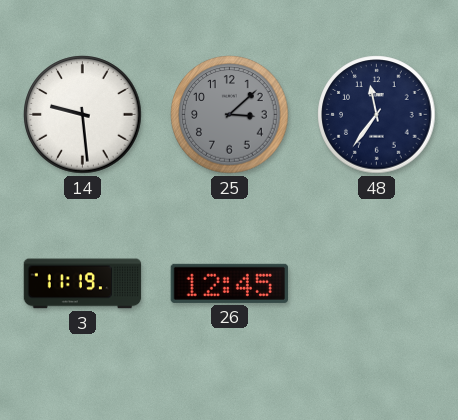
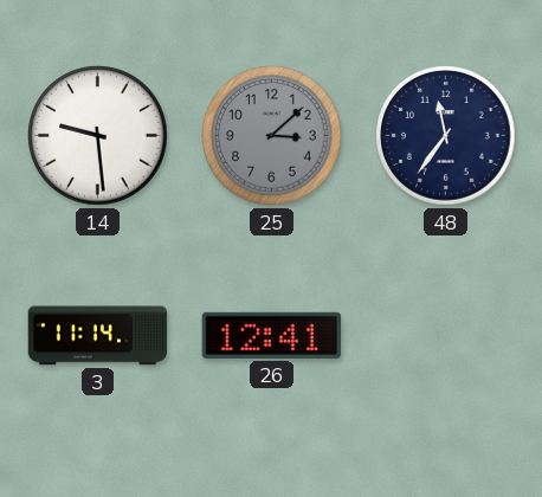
3: 11:19 -> 11:14
26: 12:45 -> 12:41
